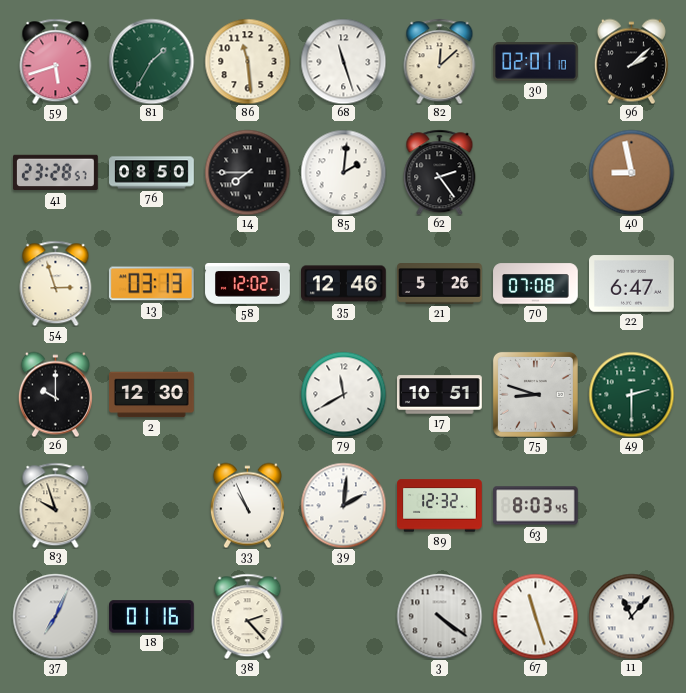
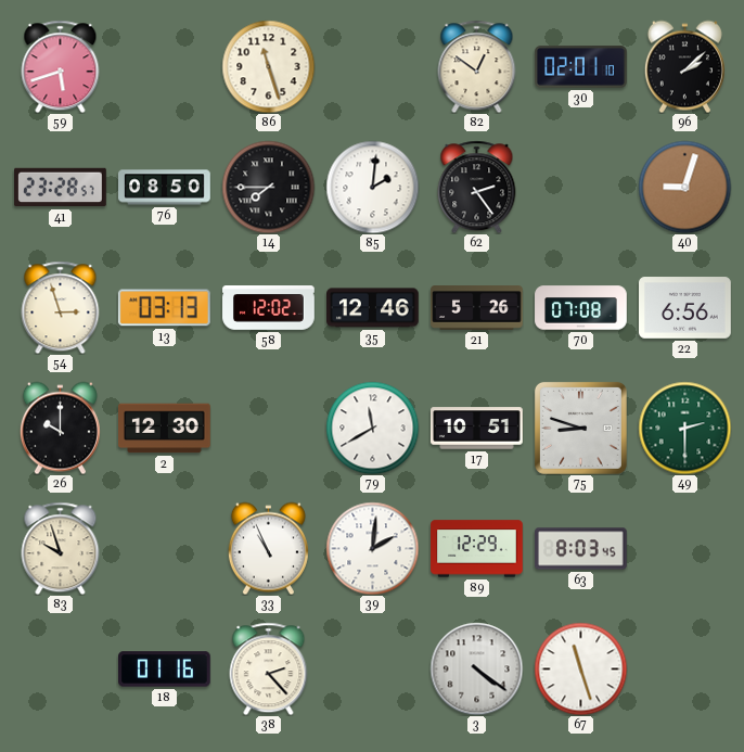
81: 1:35 -> none
86: 11:29 -> 11:27
68: 11:27 -> none
82: 12:08 -> 12:51
40: 8:58 -> 9:03
22: 6:47 -> 6:56
89: 12:32 -> 12:29
37: 7:04 -> none
11: 11:07 -> none
